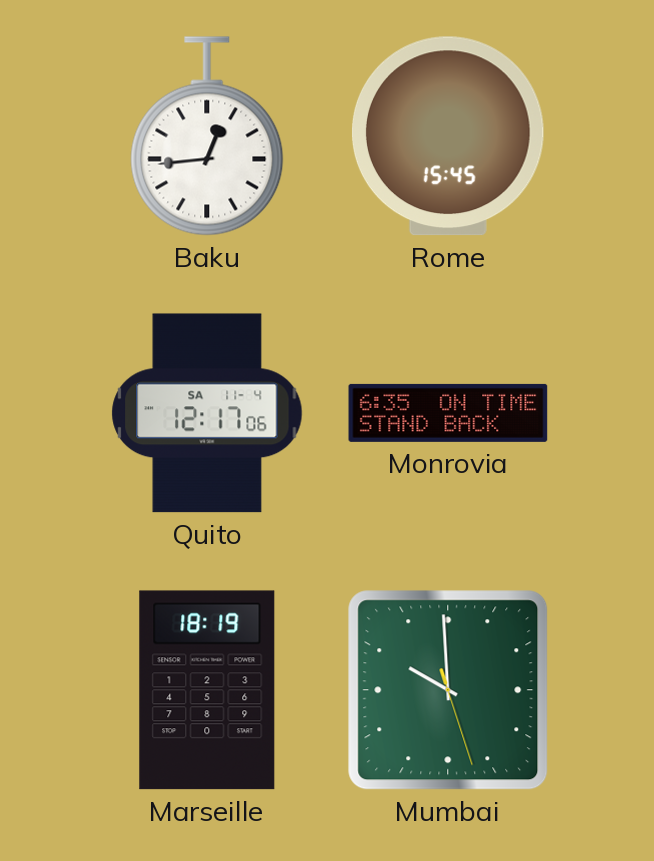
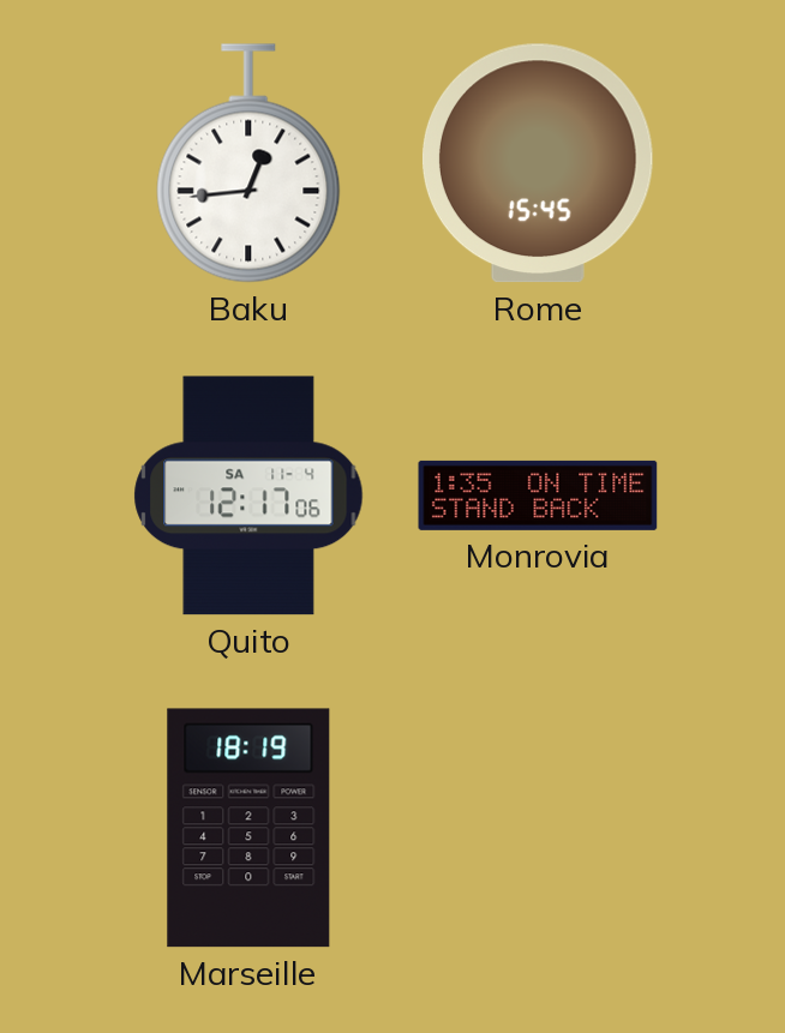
Monrovia: 6:35 -> 1:35
Mumbai: 9:59 -> none
